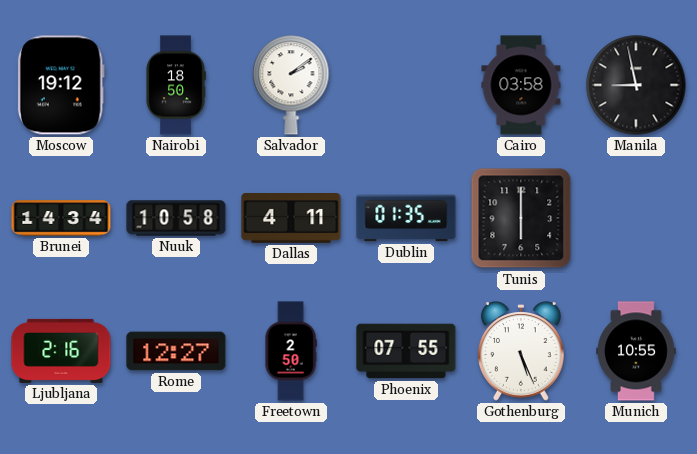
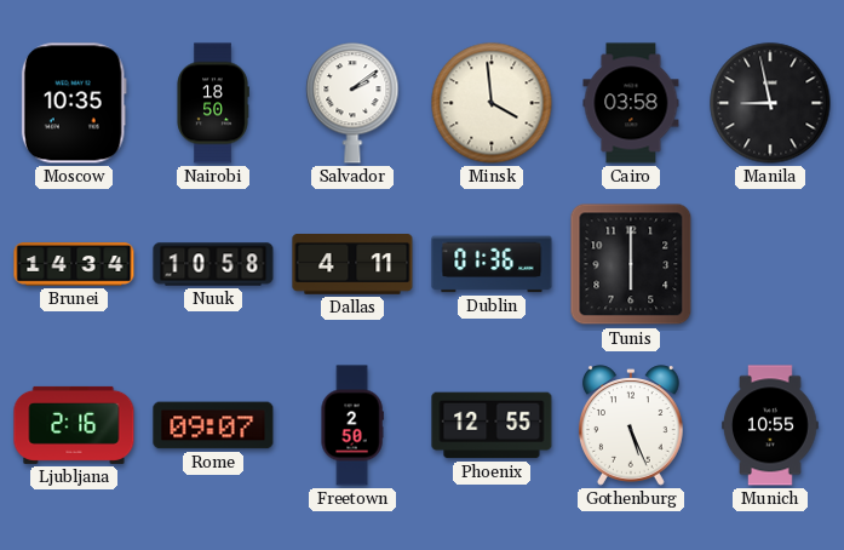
Moscow: 19:12 -> 10:35
Minsk: none -> 3:59
Dublin: 01:35 -> 01:36
Rome: 12:27 -> 09:07
Phoenix: 07:55 -> 12:55
